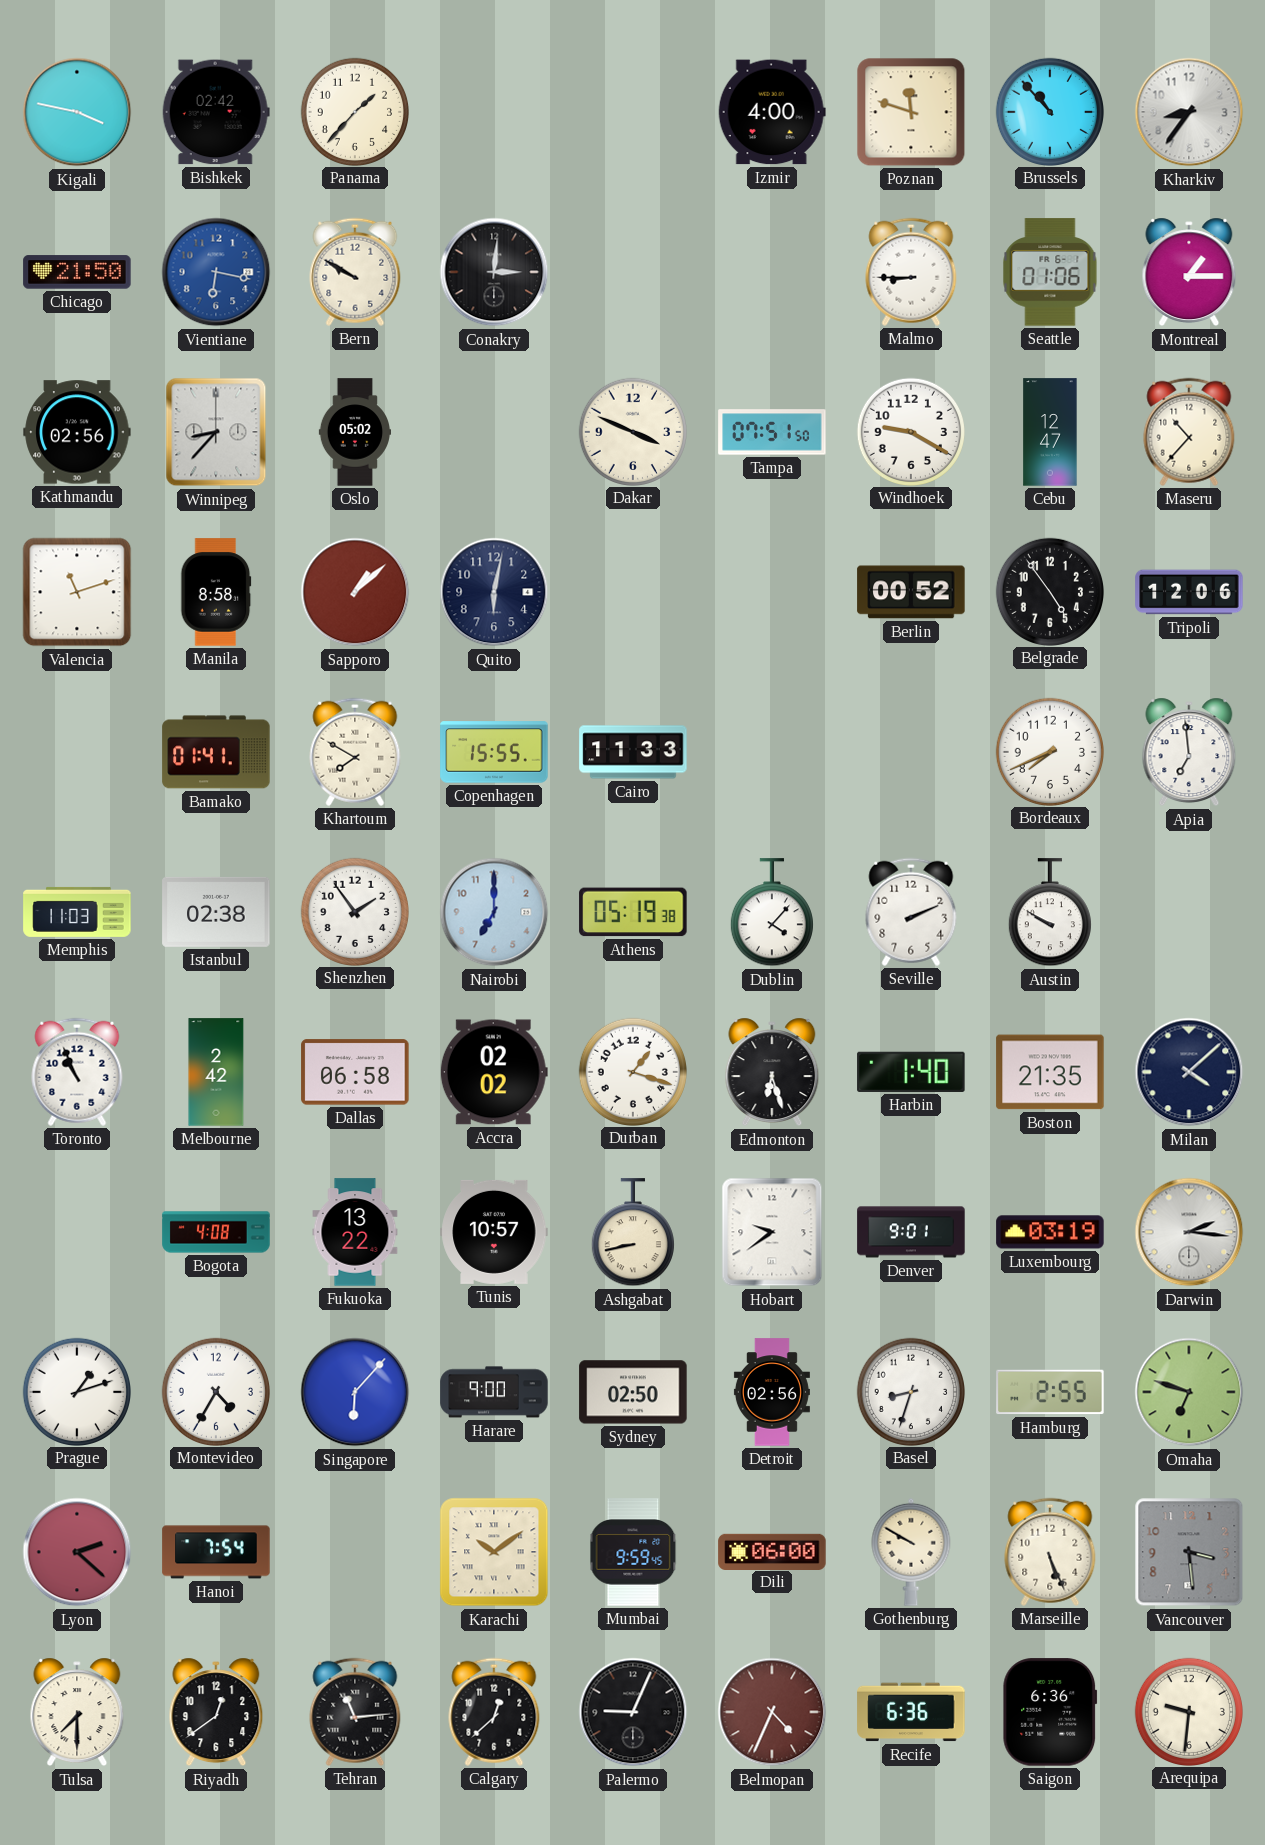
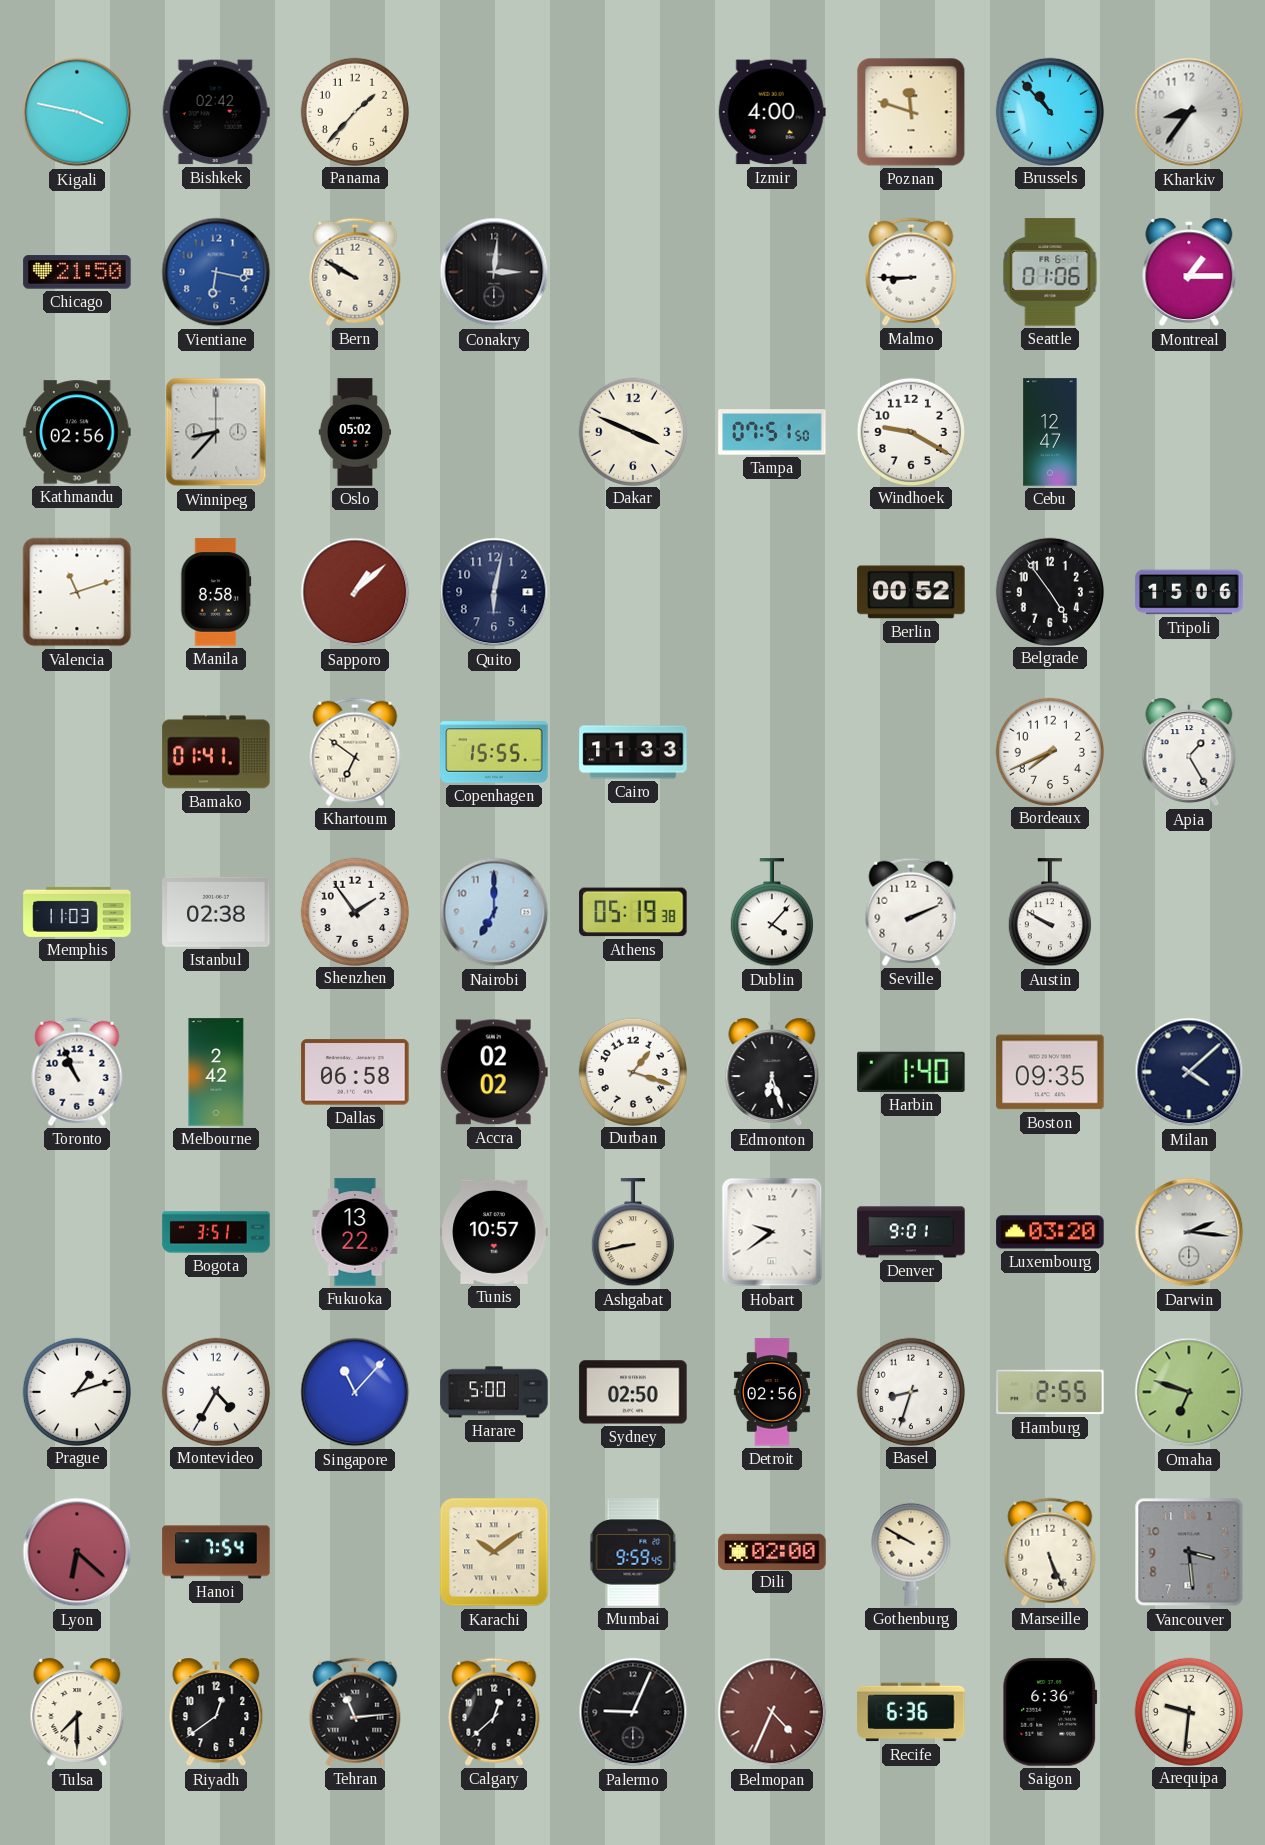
Maseru: 10:37 -> none
Tripoli: 12:06 -> 15:06
Khartoum: 7:50 -> 6:51
Apia: 6:59 -> 1:25
Boston: 21:35 -> 09:35
Bogota: 4:08 -> 3:51
Luxembourg: 03:19 -> 03:20
Singapore: 6:07 -> 11:07
Harare: 9:00 -> 5:00
Lyon: 2:22 -> 6:22
Dili: 06:00 -> 02:00
